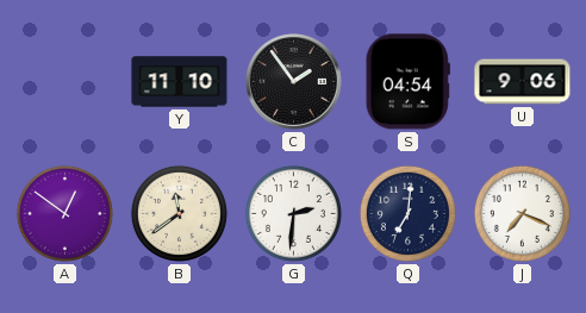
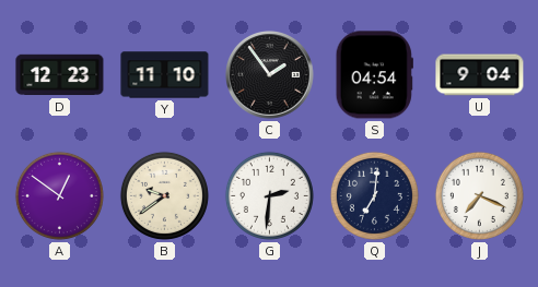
D: none -> 12:23
U: 9:06 -> 9:04
B: 11:39 -> 9:39
